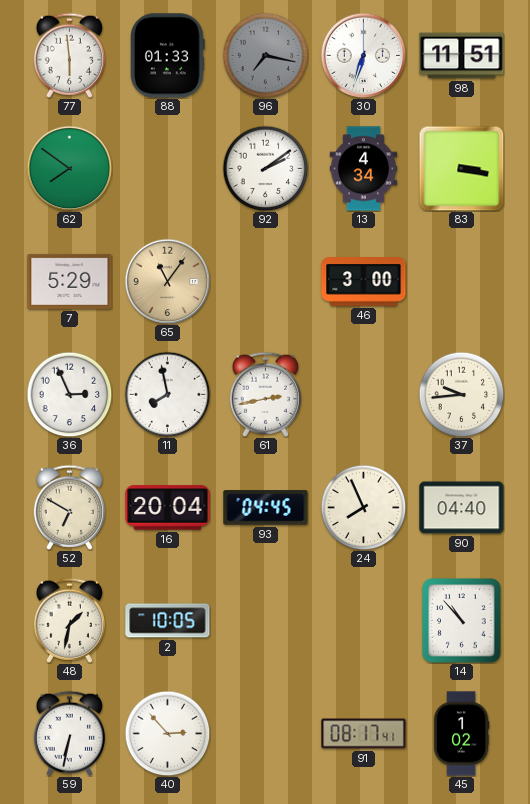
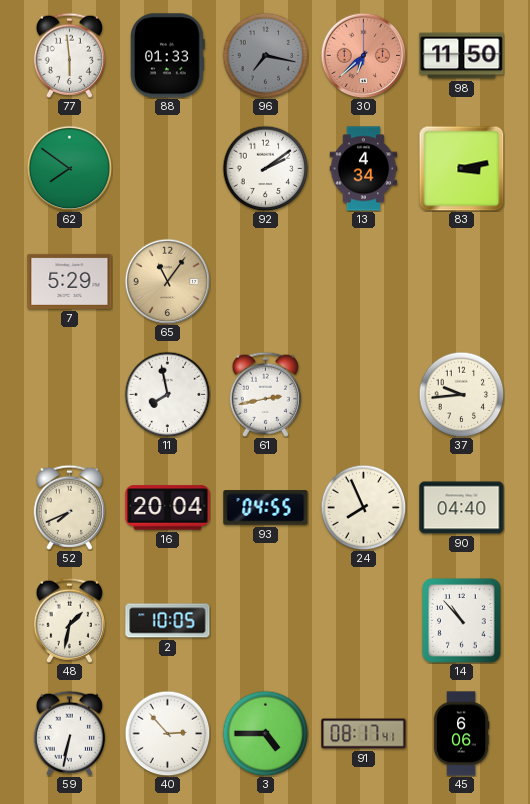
30: 6:33 -> 6:38
30 dial: white -> salmon
98: 11:51 -> 11:50
83: 3:17 -> 3:13
46: 3:00 -> none
36: 2:56 -> none
52: 6:50 -> 7:41
93: 04:45 -> 04:55
3: none -> 4:45
45: 1:02 -> 6:06
